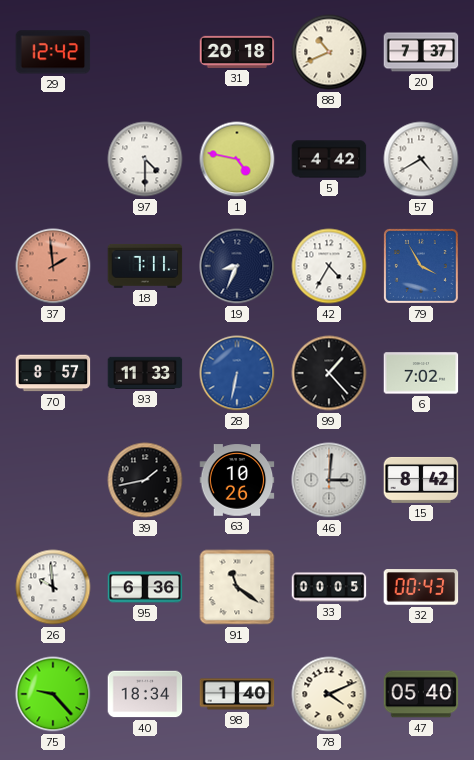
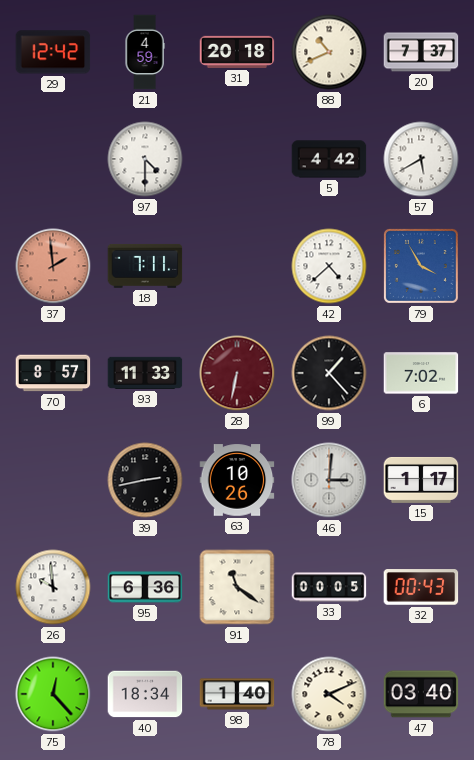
21: none -> 4:59
1: 4:47 -> none
57: 4:40 -> 5:40
19: 8:34 -> none
42: 4:35 -> 4:38
28 dial: blue -> burgundy
39: 1:43 -> 2:43
15: 8:42 -> 1:17
75: 9:23 -> 12:23
47: 05:40 -> 03:40
